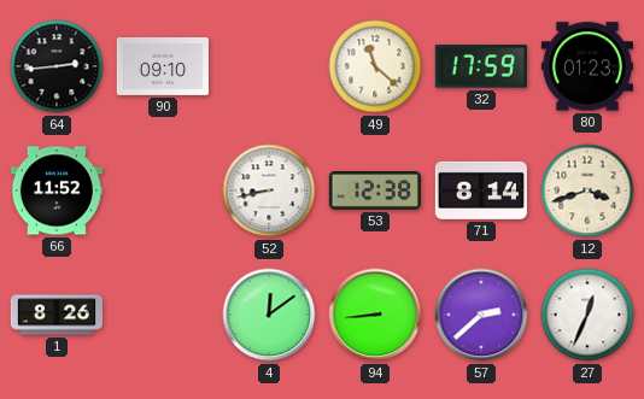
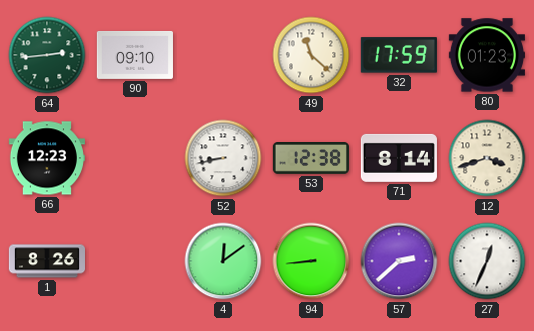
64 dial: black -> green
66: 11:52 -> 12:23
